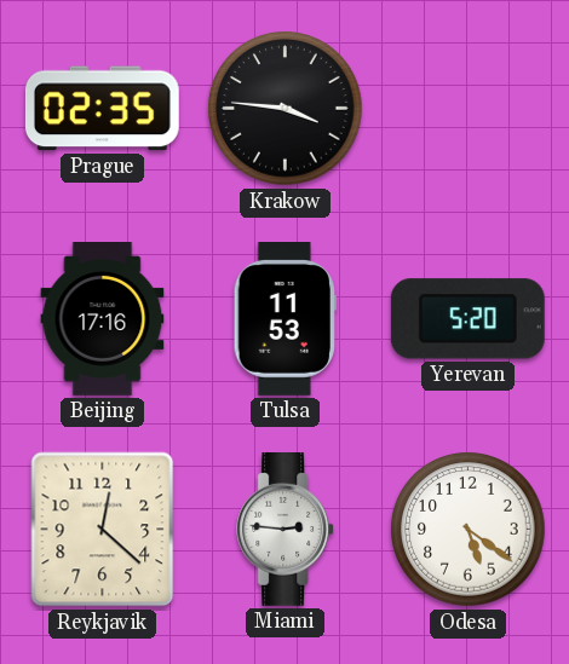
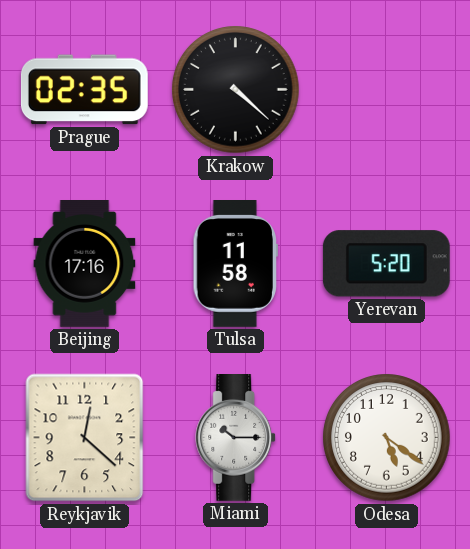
Krakow: 3:46 -> 4:22
Tulsa: 11:53 -> 11:58
Miami: 2:46 -> 10:15
